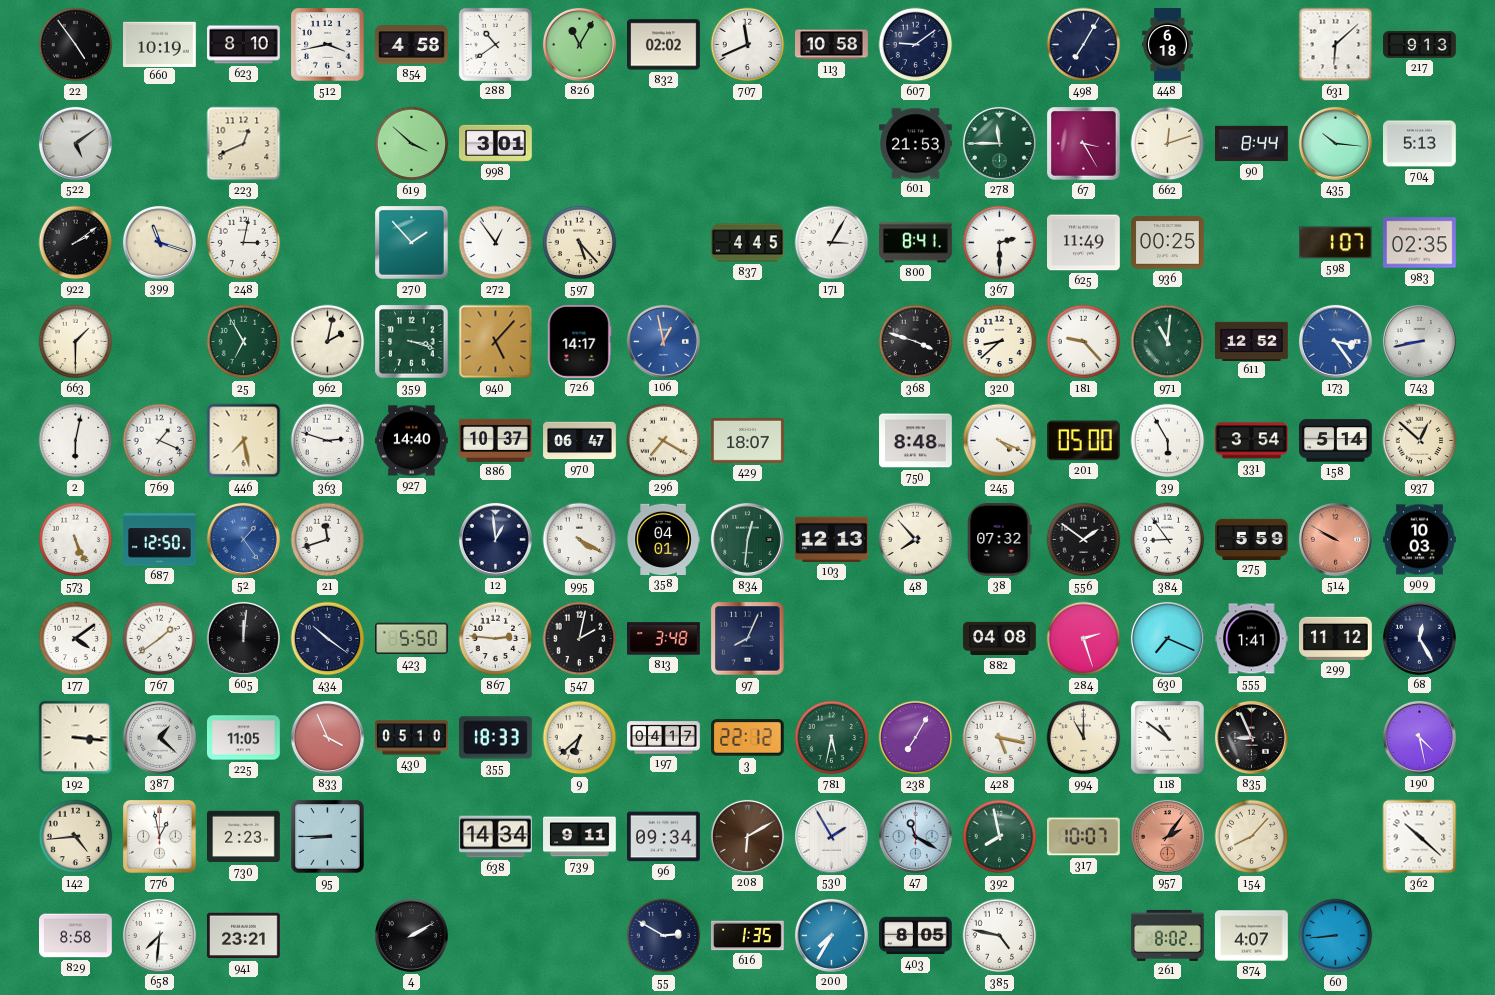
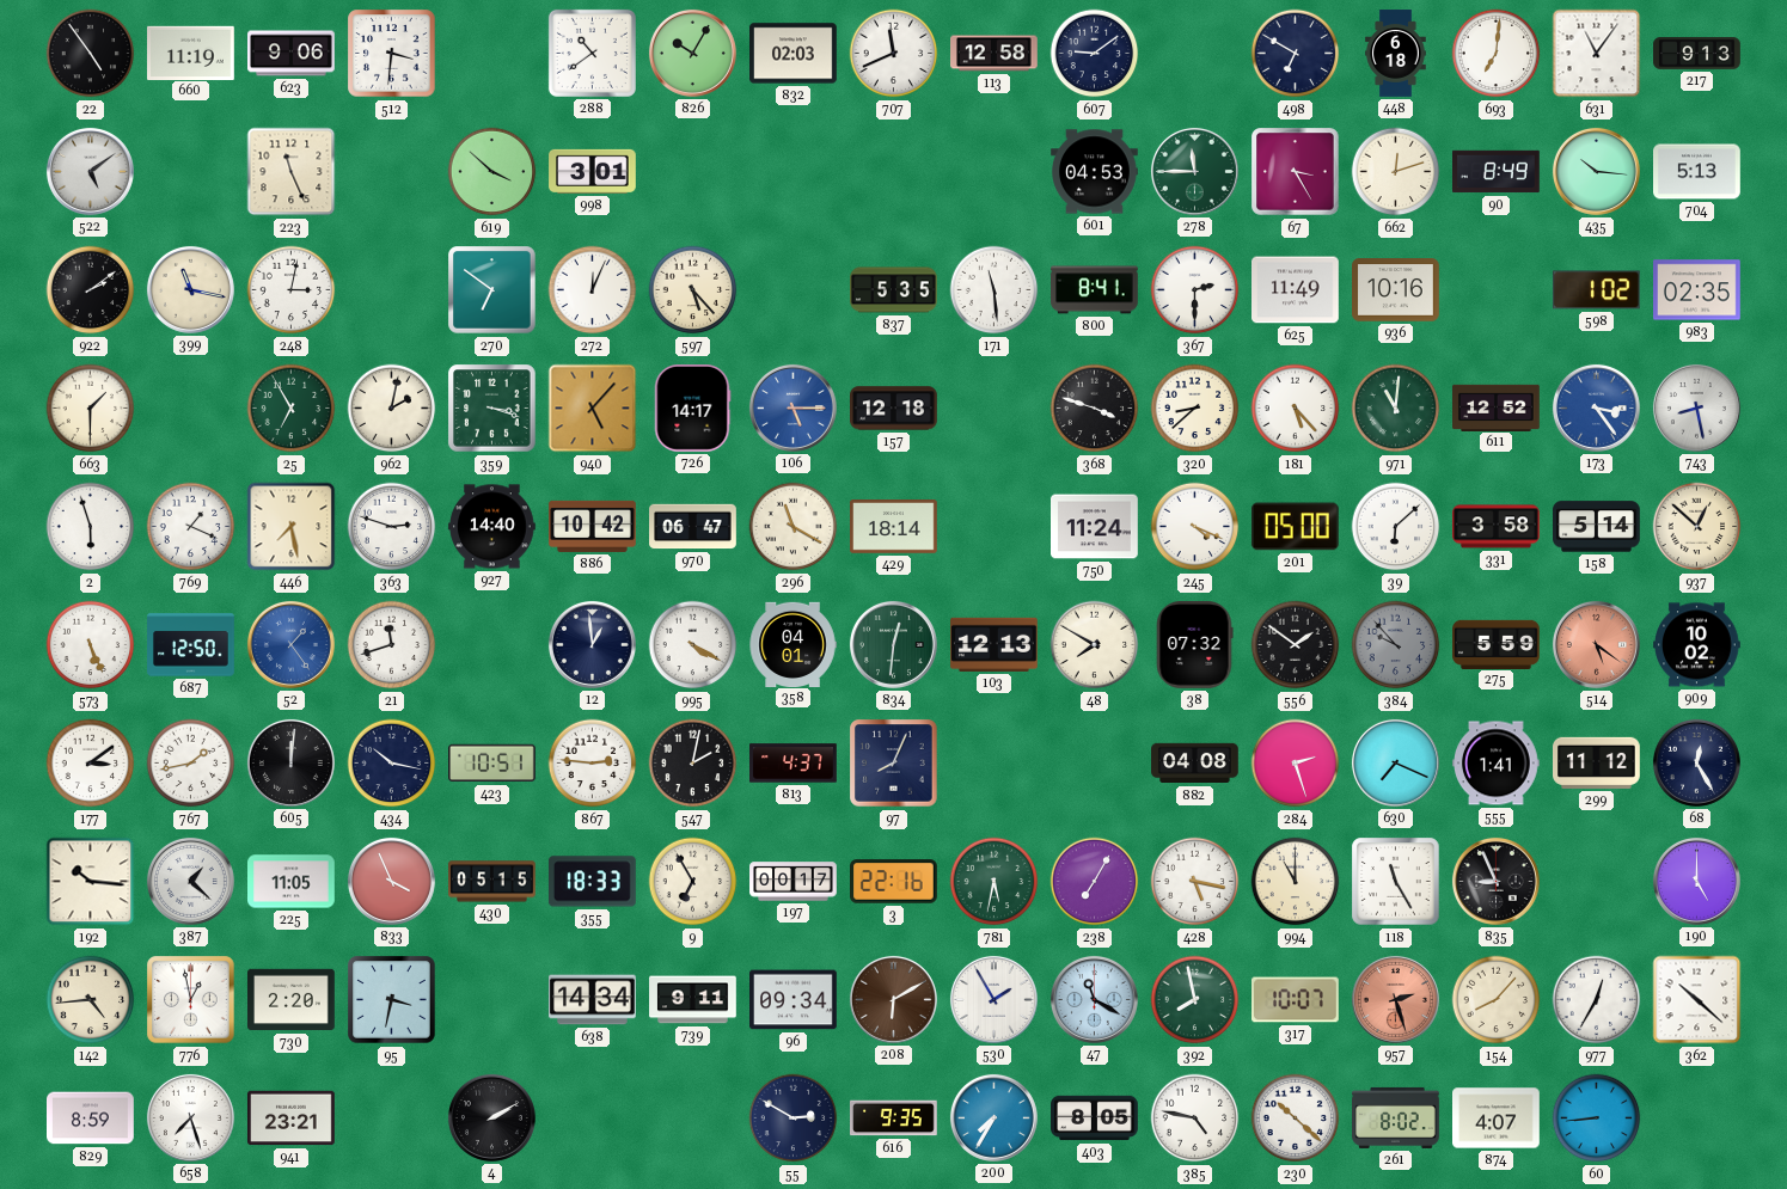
660: 10:19 -> 11:19
623: 8:10 -> 9:06
512: 3:43 -> 3:31
854: 4:58 -> none
826: 11:05 -> 10:05
832: 02:02 -> 02:03
113: 10:58 -> 12:58
498: 7:05 -> 6:50
693: none -> 7:01
631: 6:08 -> 11:06
223: 12:41 -> 11:26
601: 21:53 -> 04:53
90: 8:44 -> 8:49
399: 11:18 -> 11:17
270: 1:53 -> 6:51
272: 12:54 -> 12:04
837: 4:45 -> 5:35
171: 3:05 -> 11:29
936: 00:25 -> 10:16
598: 1:07 -> 1:02
106: 12:58 -> 5:15
157: none -> 12:18
181: 9:23 -> 5:23
743: 8:43 -> 8:28
2: 6:02 -> 5:57
886: 10:37 -> 10:42
296: 7:20 -> 11:20
429: 18:07 -> 18:14
750: 8:48 -> 11:24
39: 5:55 -> 6:08
331: 3:54 -> 3:58
48: 7:53 -> 7:50
384: 8:54 -> 9:53
384 dial: white -> grey
514: 9:50 -> 5:21
909: 10:03 -> 10:02
177: 4:09 -> 3:09
767: 1:39 -> 1:43
434: 10:21 -> 10:17
423: 5:50 -> 10:51
813: 3:48 -> 4:37
192: 3:16 -> 10:16
430: 05:10 -> 05:15
9: 6:38 -> 6:55
197: 04:17 -> 00:17
3: 22:12 -> 22:16
118: 10:51 -> 11:25
190: 4:28 -> 5:00
730: 2:23 -> 2:20
95: 8:45 -> 3:32
957: 2:06 -> 2:27
977: none -> 12:35
829: 8:58 -> 8:59
658: 7:31 -> 7:27
616: 1:35 -> 9:35
230: none -> 10:22
